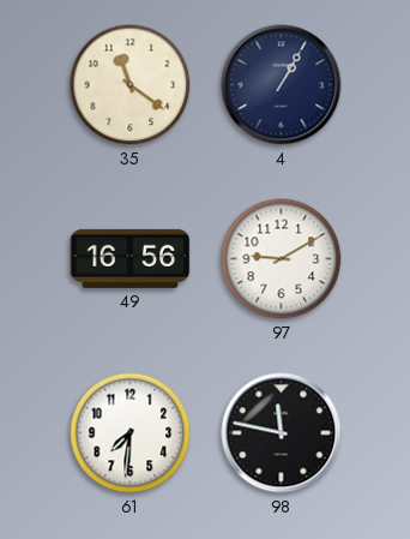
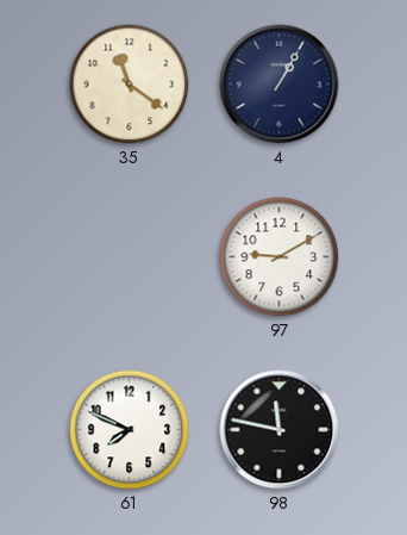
49: 16:56 -> none
61: 7:31 -> 7:49
